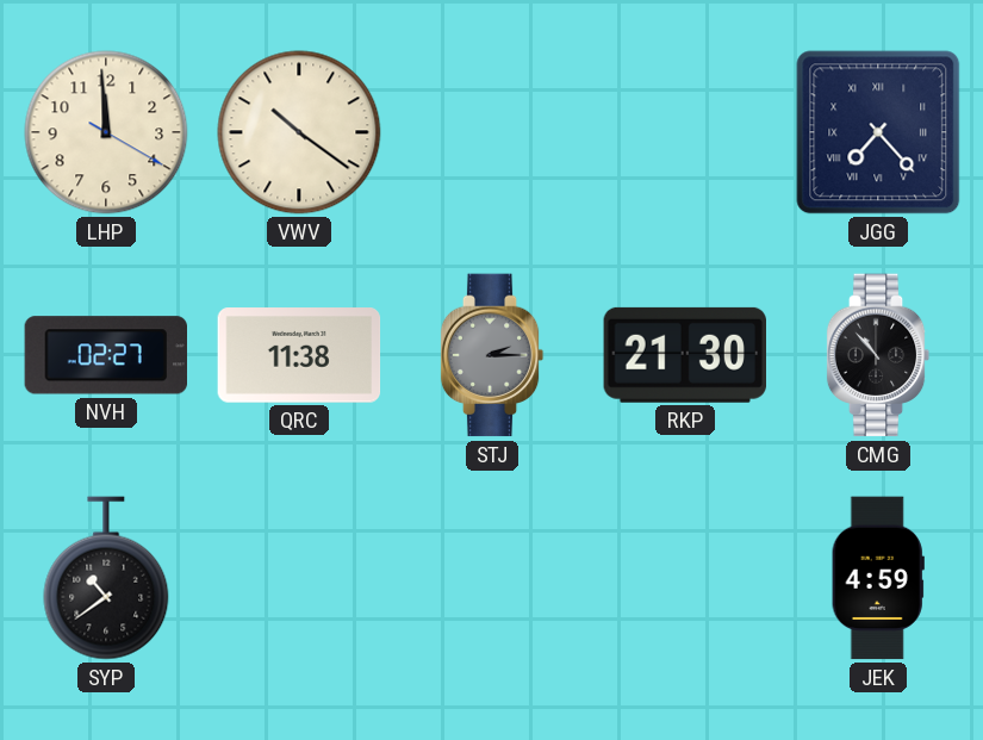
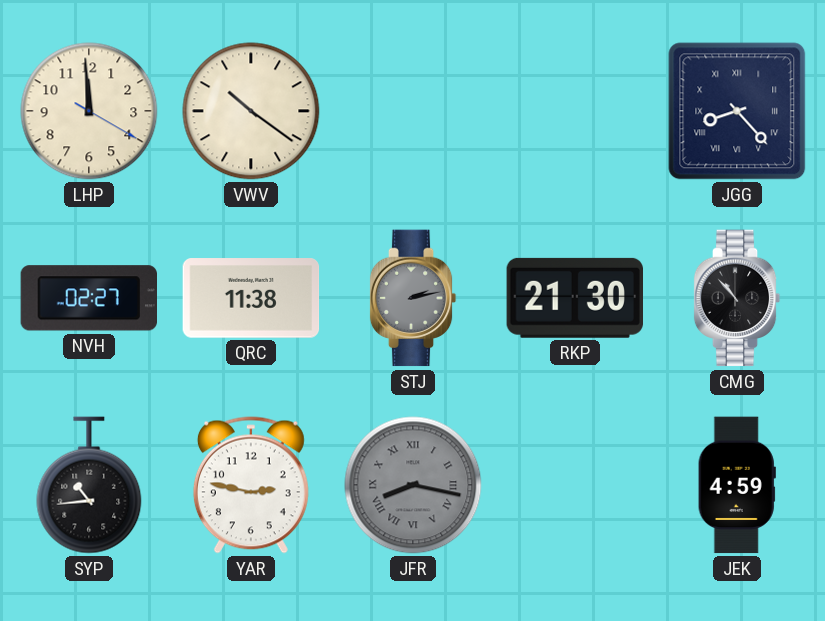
JGG: 7:23 -> 8:23
STJ: 2:15 -> 2:13
SYP: 10:39 -> 10:44
YAR: none -> 2:47
JFR: none -> 8:17
